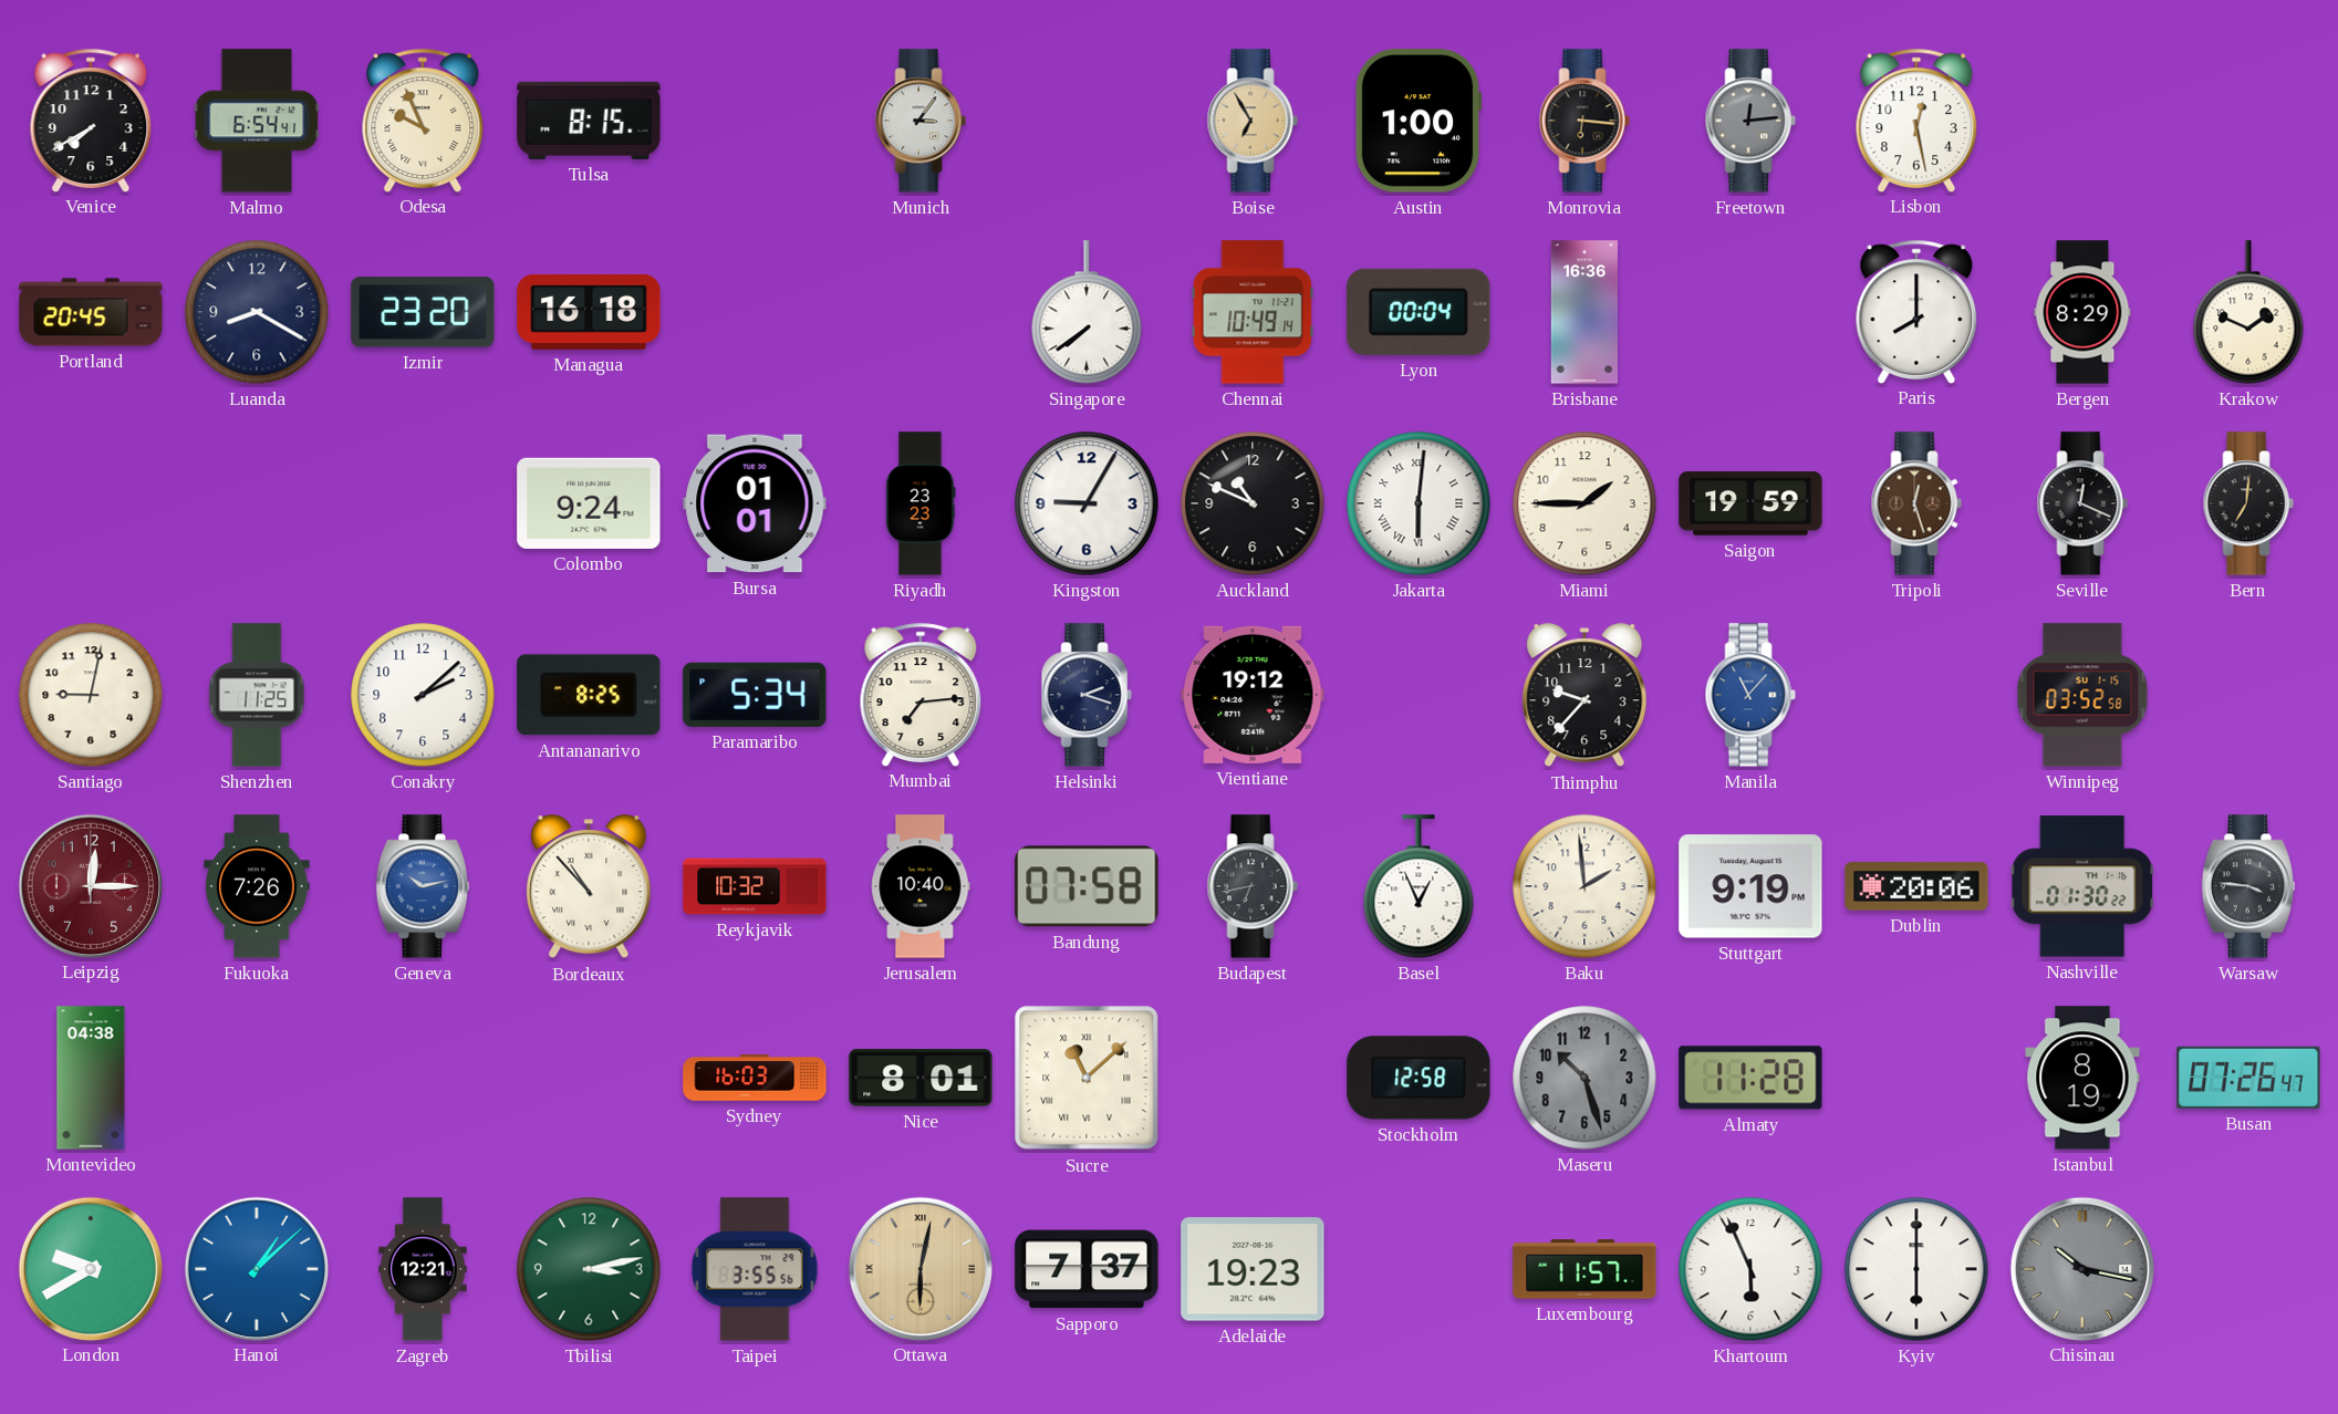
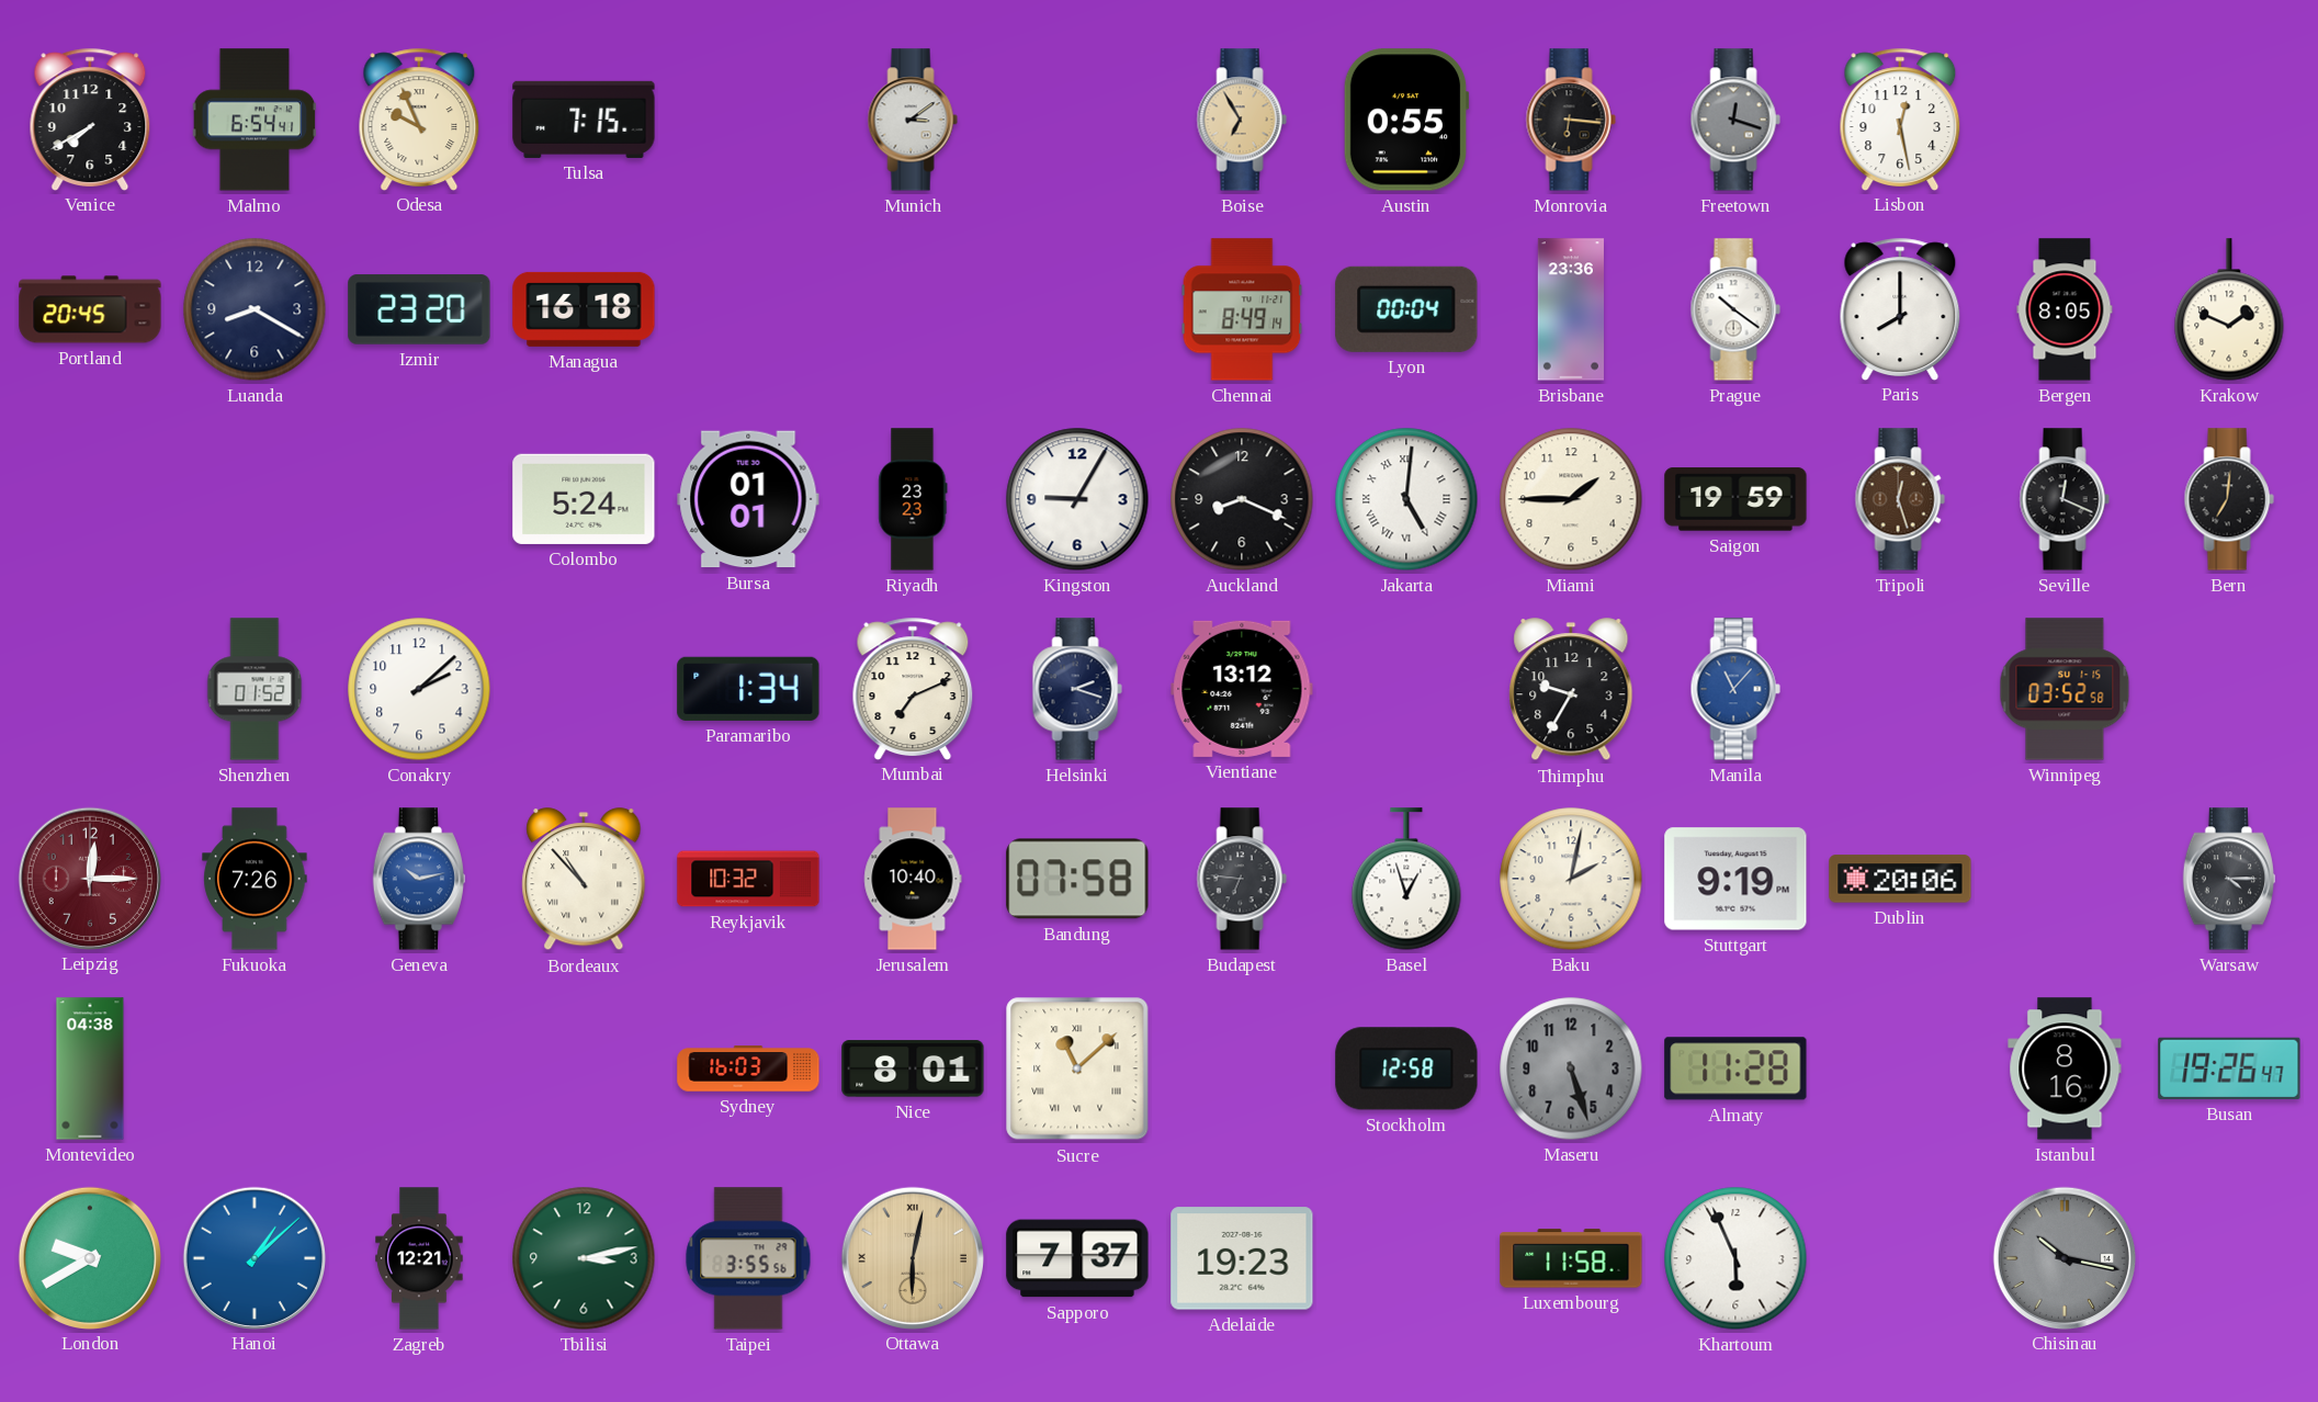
Tulsa: 8:15 -> 7:15
Munich: 3:06 -> 3:09
Austin: 1:00 -> 0:55
Freetown: 12:14 -> 12:18
Singapore: 7:39 -> none
Chennai: 10:49 -> 8:49
Brisbane: 16:36 -> 23:36
Prague: none -> 10:21
Bergen: 8:29 -> 8:05
Colombo: 9:24 -> 5:24
Auckland: 10:49 -> 8:19
Jakarta: 6:01 -> 5:01
Santiago: 9:02 -> none
Shenzhen: 11:25 -> 01:52
Antananarivo: 8:25 -> none
Paramaribo: 5:34 -> 1:34
Mumbai: 7:14 -> 7:11
Vientiane: 19:12 -> 13:12
Thimphu: 9:37 -> 9:35
Budapest: 6:43 -> 6:46
Basel: 12:56 -> 12:57
Baku: 1:59 -> 2:02
Nashville: 01:30 -> none
Warsaw: 3:46 -> 4:15
Maseru: 10:27 -> 5:27
Istanbul: 8:19 -> 8:16
Busan: 07:26 -> 19:26
Luxembourg: 11:57 -> 11:58
Kyiv: 6:00 -> none
